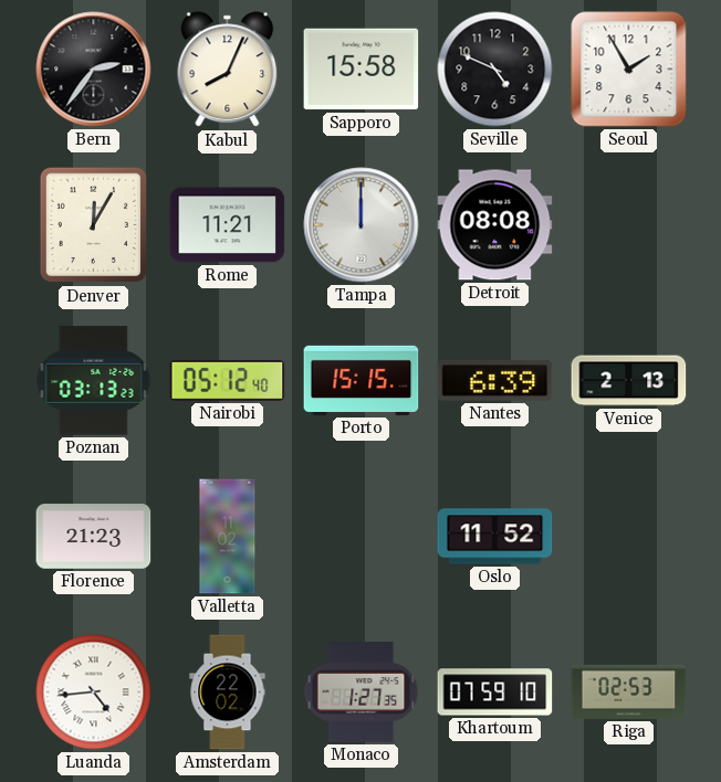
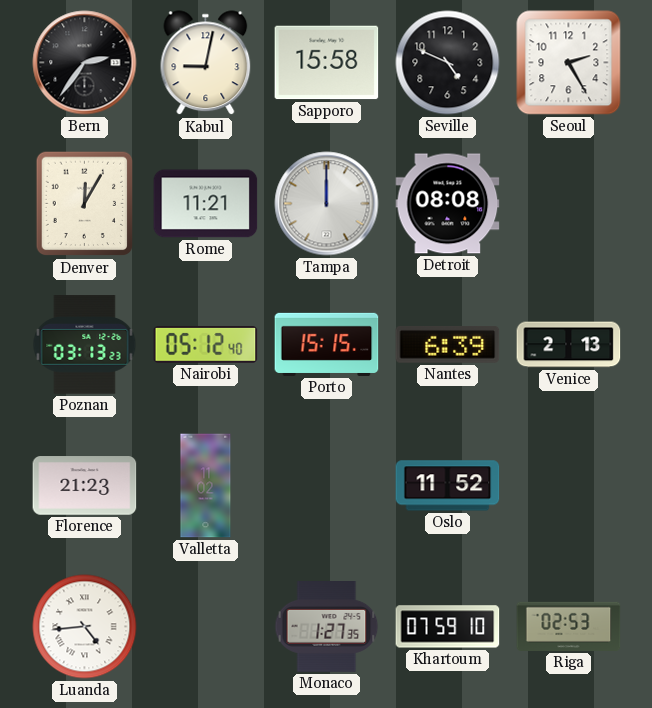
Kabul: 8:04 -> 9:02
Seoul: 1:55 -> 2:25
Amsterdam: 22:02 -> none
